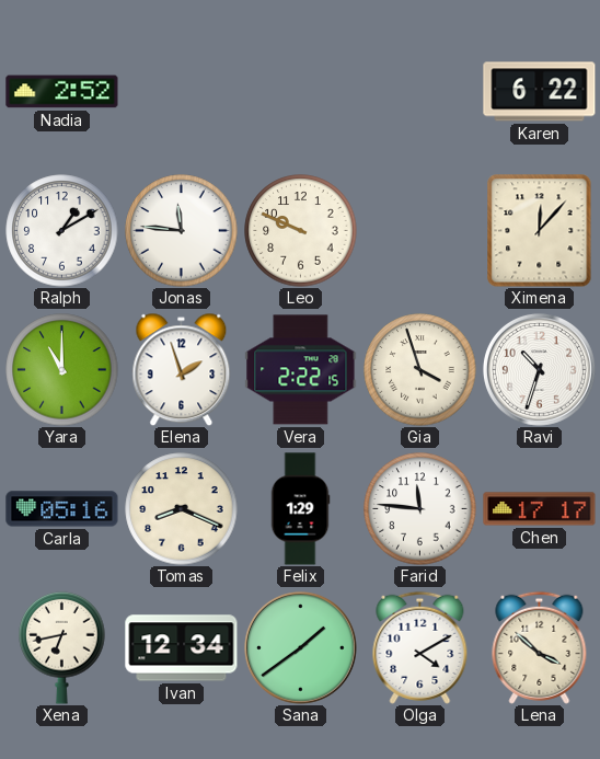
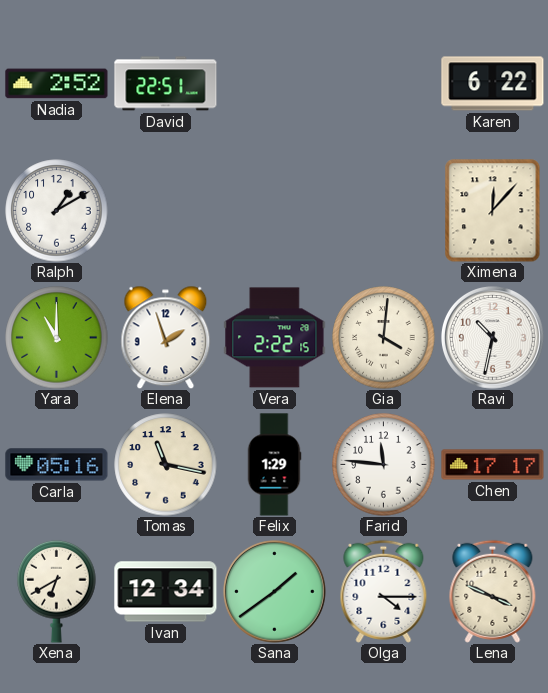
David: none -> 22:51
Jonas: 11:46 -> none
Leo: 9:49 -> none
Gia: 3:57 -> 4:01
Ravi: 10:33 -> 10:32
Tomas: 8:19 -> 11:17
Xena: 6:43 -> 6:40
Olga: 4:10 -> 4:15
Lena: 3:52 -> 3:49
